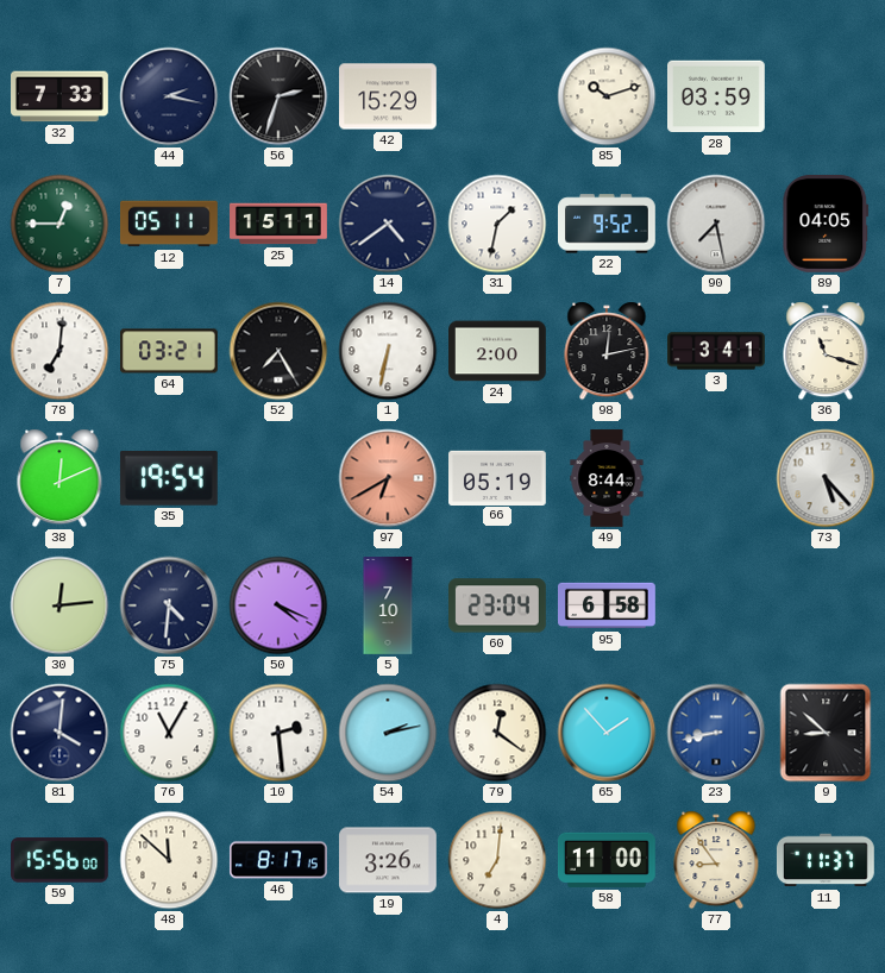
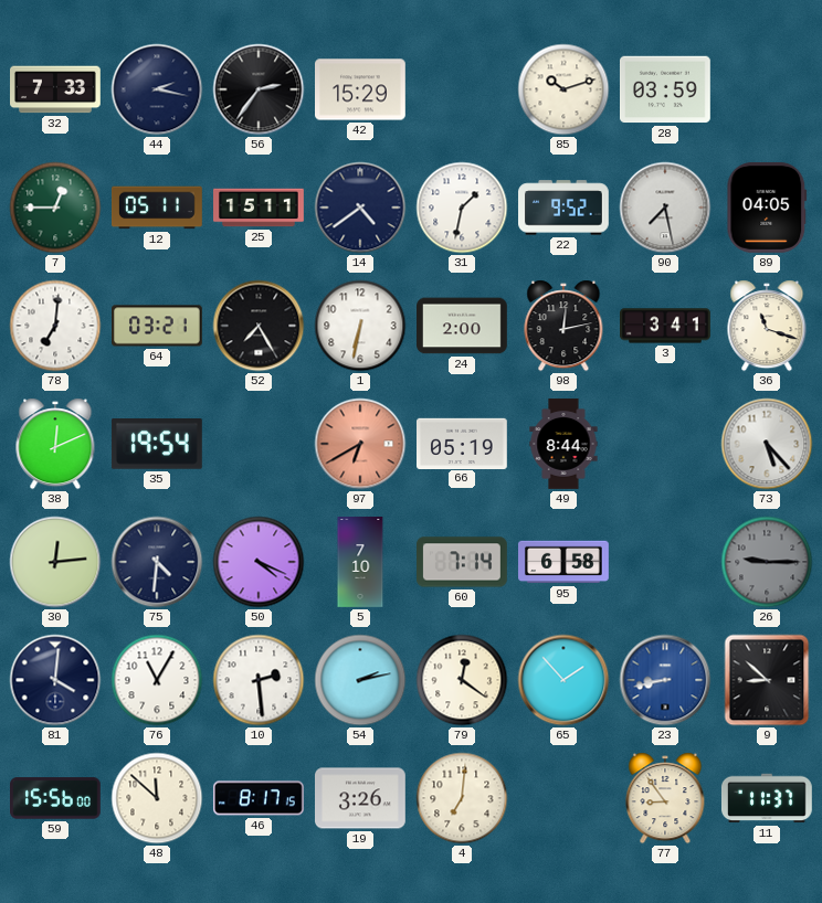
56: 2:33 -> 2:36
60: 23:04 -> 7:14
26: none -> 9:15
58: 11:00 -> none
